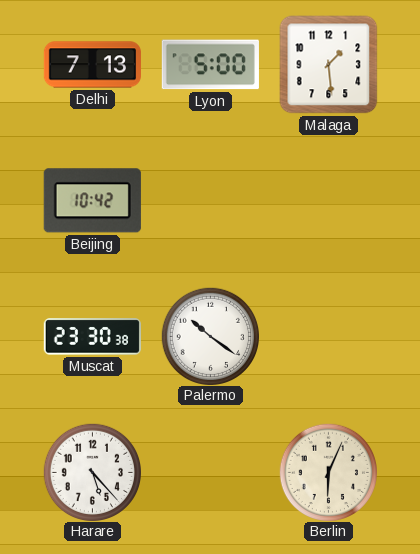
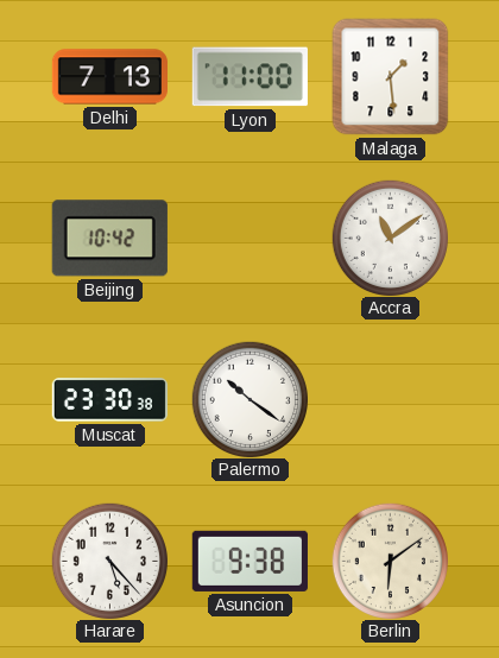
Lyon: 5:00 -> 11:00
Accra: none -> 11:09
Asuncion: none -> 9:38
Berlin: 6:04 -> 6:09
